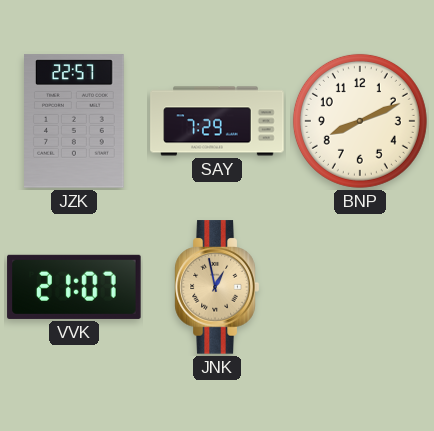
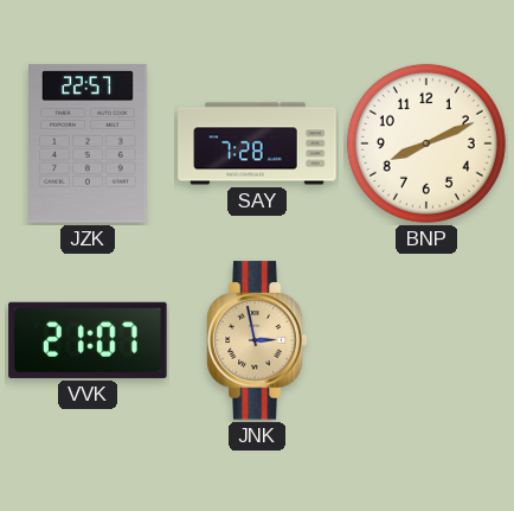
SAY: 7:29 -> 7:28
JNK: 12:58 -> 2:58
